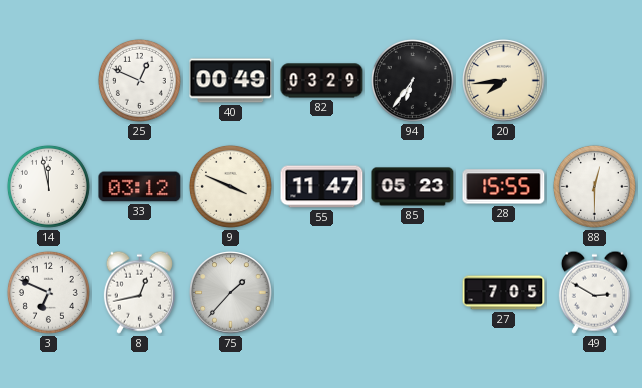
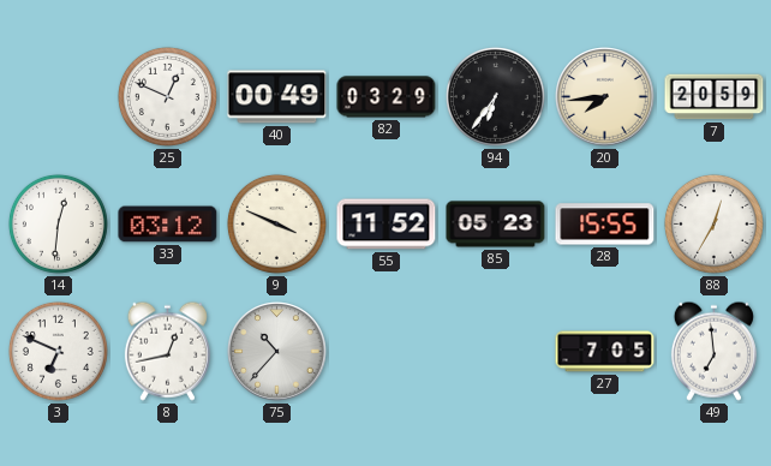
7: none -> 20:59
14: 11:58 -> 12:31
55: 11:47 -> 11:52
88: 12:30 -> 12:35
75: 1:37 -> 10:37
49: 2:50 -> 6:59
